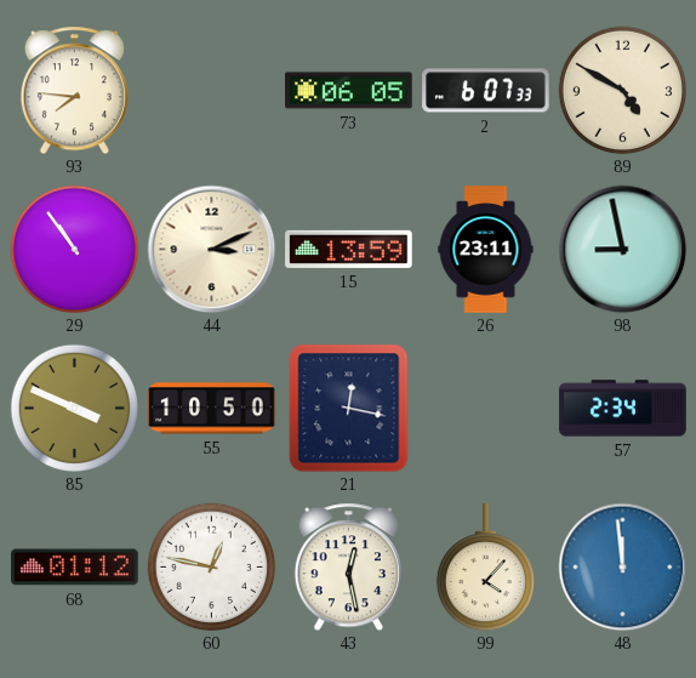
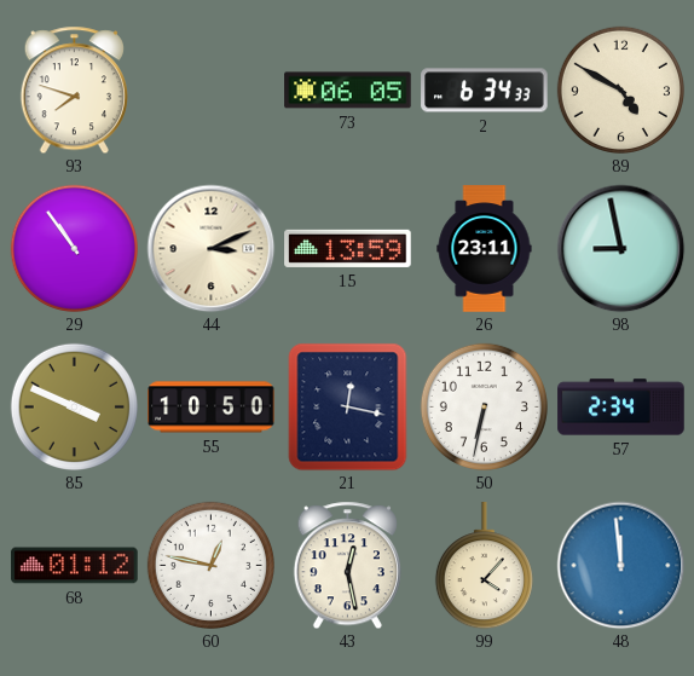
93: 7:46 -> 7:48
2: 6:07 -> 6:34
50: none -> 6:32
